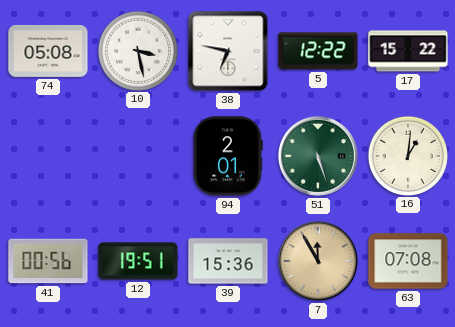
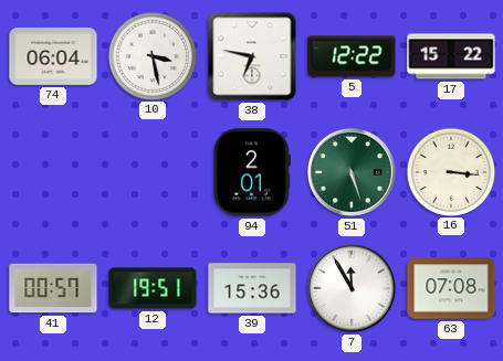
74: 05:08 -> 06:04
16: 1:01 -> 3:16
41: 00:56 -> 00:57
7 dial: champagne -> white
